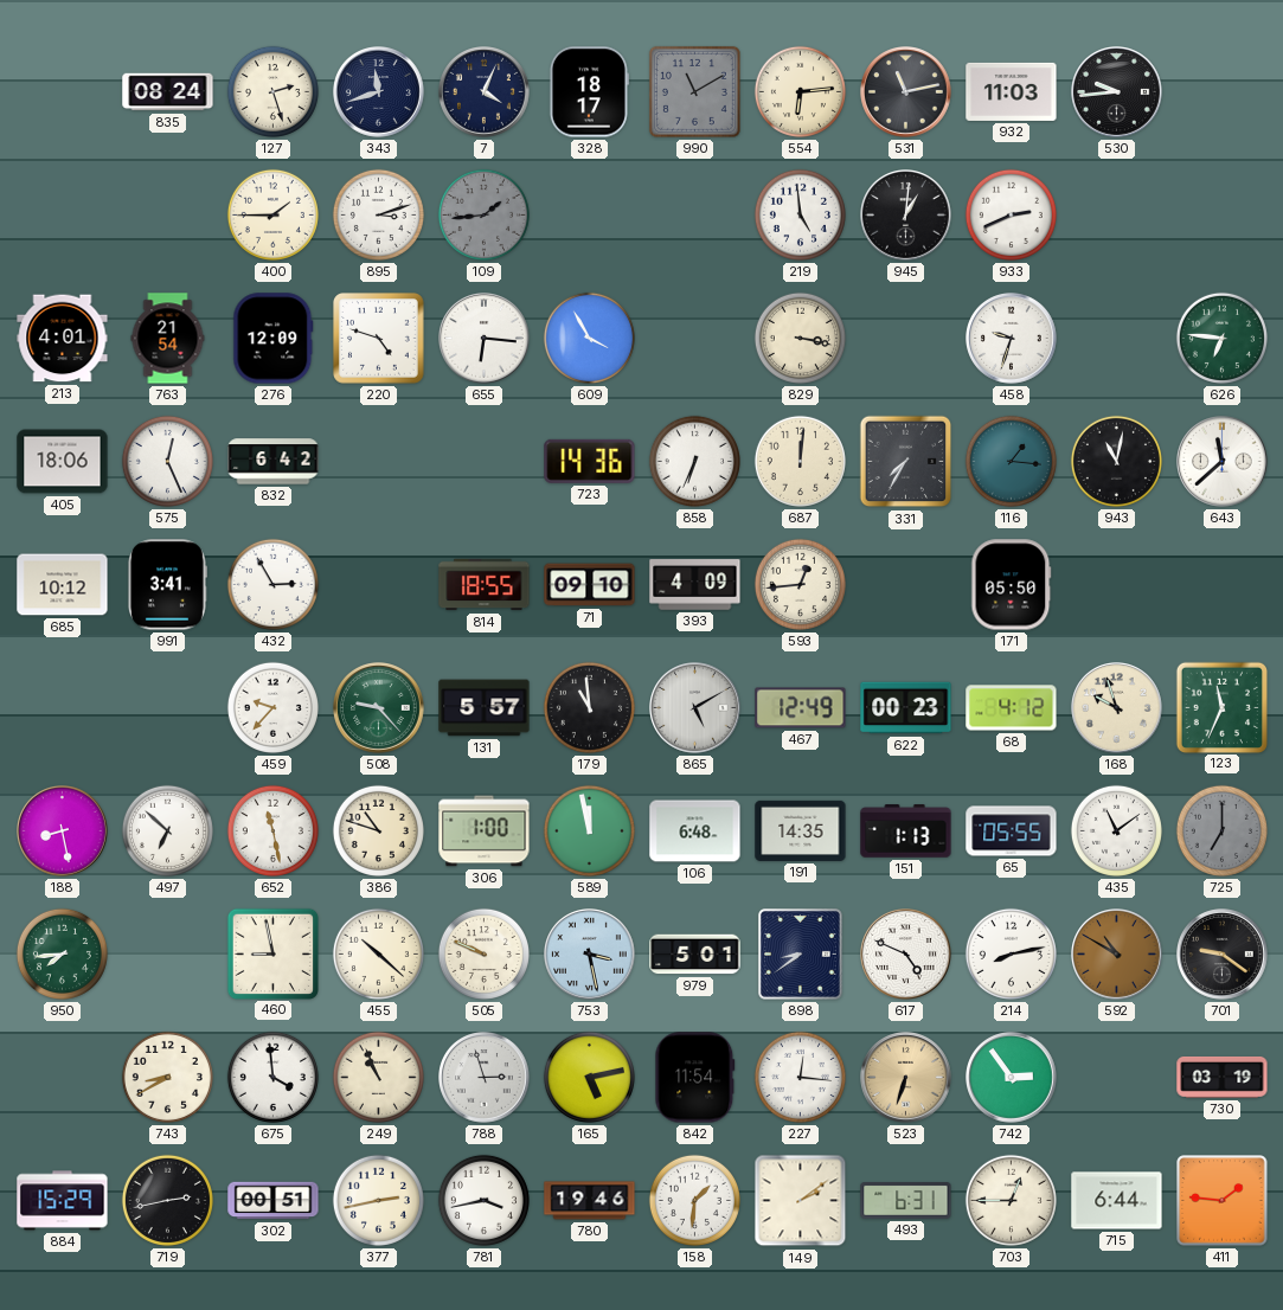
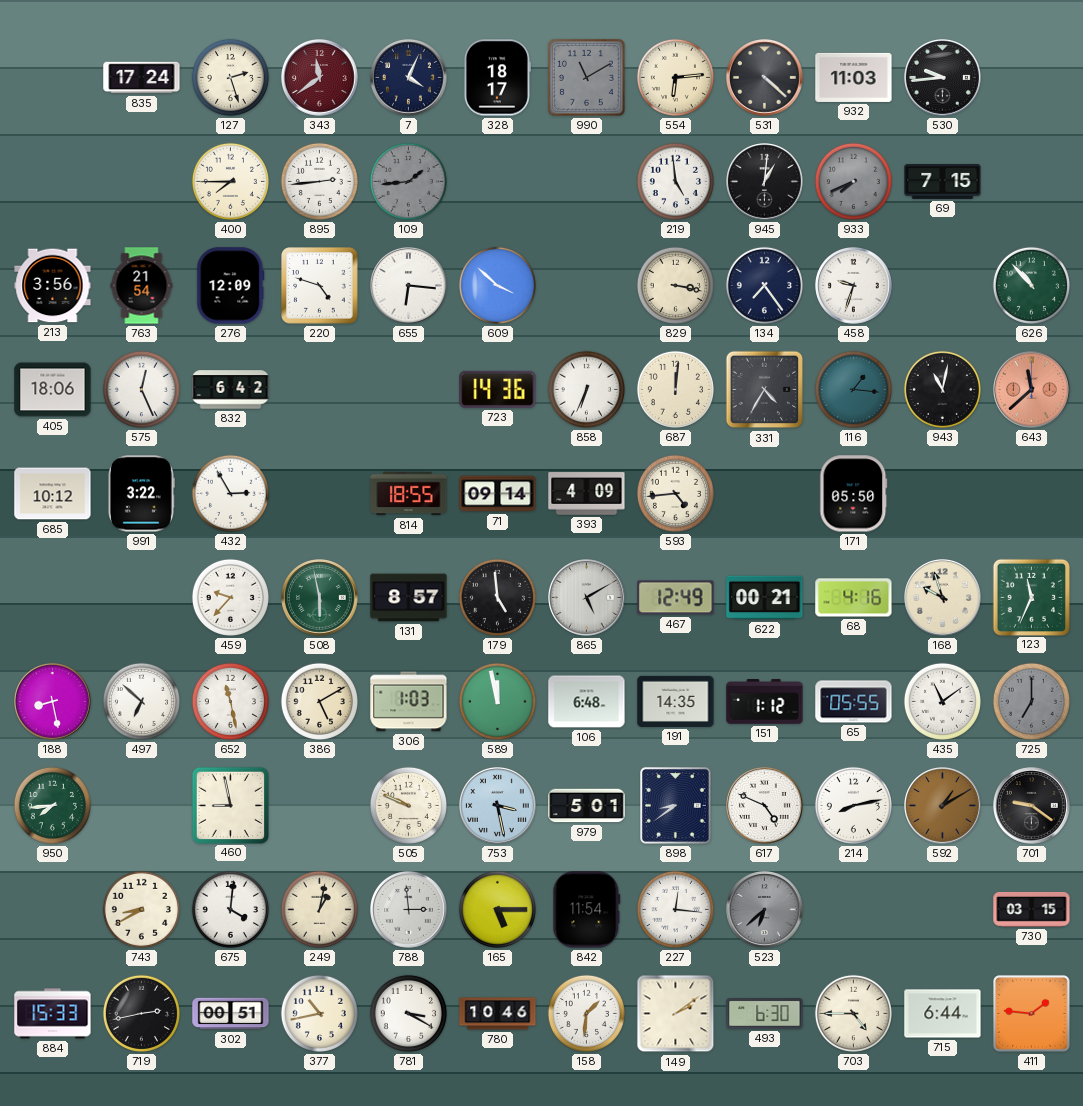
835: 08:24 -> 17:24
343: 11:42 -> 11:39
343 dial: navy -> burgundy
531: 11:13 -> 4:22
400: 1:45 -> 7:45
895: 3:12 -> 2:44
933: 2:41 -> 7:41
933 dial: white -> grey
69: none -> 7:15
213: 4:01 -> 3:56
609: 3:55 -> 3:52
134: none -> 7:24
626: 6:46 -> 10:53
331: 7:35 -> 4:35
643 dial: white -> salmon
991: 3:41 -> 3:22
71: 09:10 -> 09:14
593: 12:44 -> 4:44
508: 9:23 -> 5:58
131: 5:57 -> 8:57
179: 10:59 -> 4:59
622: 00:23 -> 00:21
68: 4:12 -> 4:16
386: 10:48 -> 5:10
306: 1:00 -> 1:03
151: 1:13 -> 1:12
455: 10:22 -> none
592: 10:50 -> 1:10
675: 3:59 -> 4:01
249: 10:56 -> 1:02
788: 2:57 -> 2:59
165: 5:13 -> 5:15
523: 6:33 -> 6:38
523 dial: champagne -> grey
742: 2:54 -> none
730: 03:19 -> 03:15
884: 15:29 -> 15:33
377: 2:43 -> 10:43
781: 3:43 -> 3:20
780: 19:46 -> 10:46
493: 6:31 -> 6:30
703: 12:45 -> 4:45
